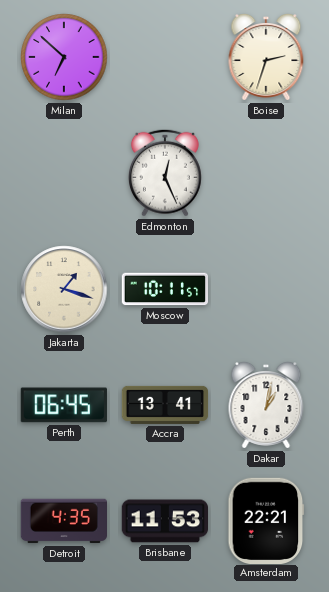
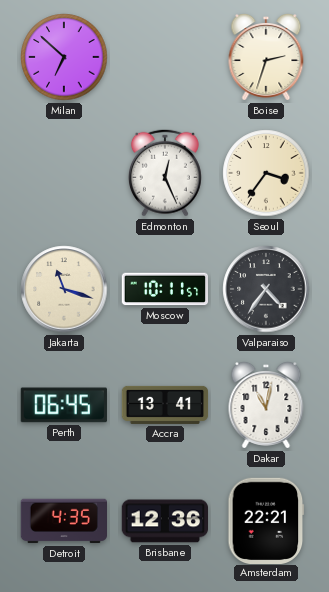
Seoul: none -> 3:36
Jakarta: 1:18 -> 11:18
Valparaiso: none -> 4:36
Dakar: 1:02 -> 11:02
Brisbane: 11:53 -> 12:36
